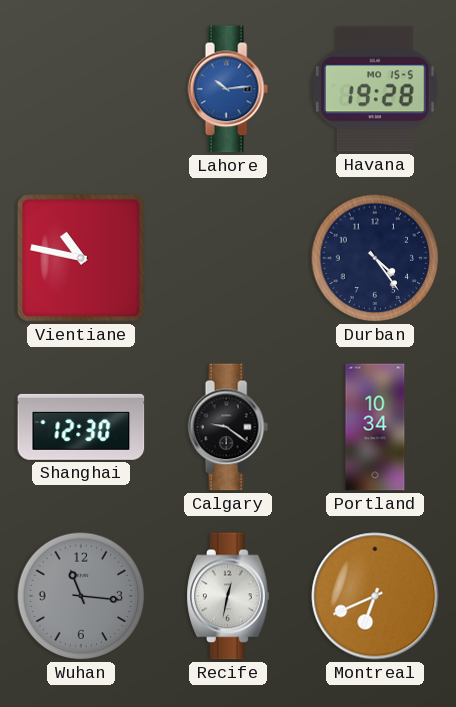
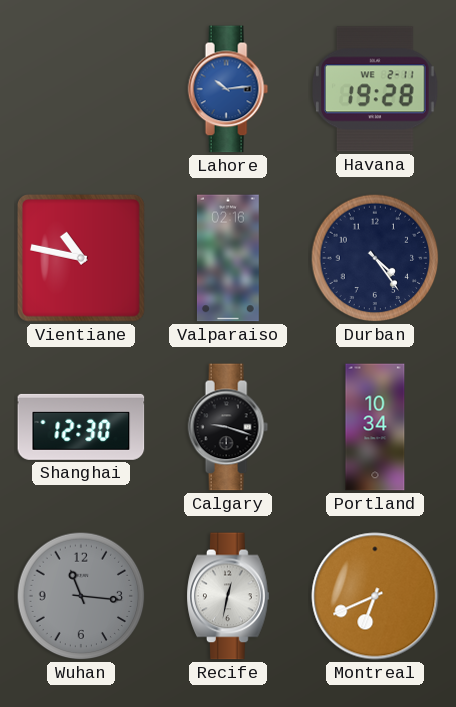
Havana date: MO 15-5 -> WE 2-11
Valparaiso: none -> 02:16
Calgary: 9:21 -> 9:18
